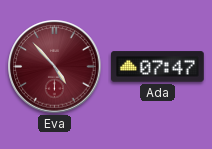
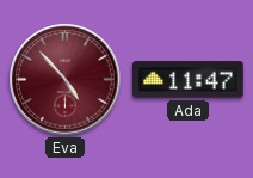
Ada: 07:47 -> 11:47
